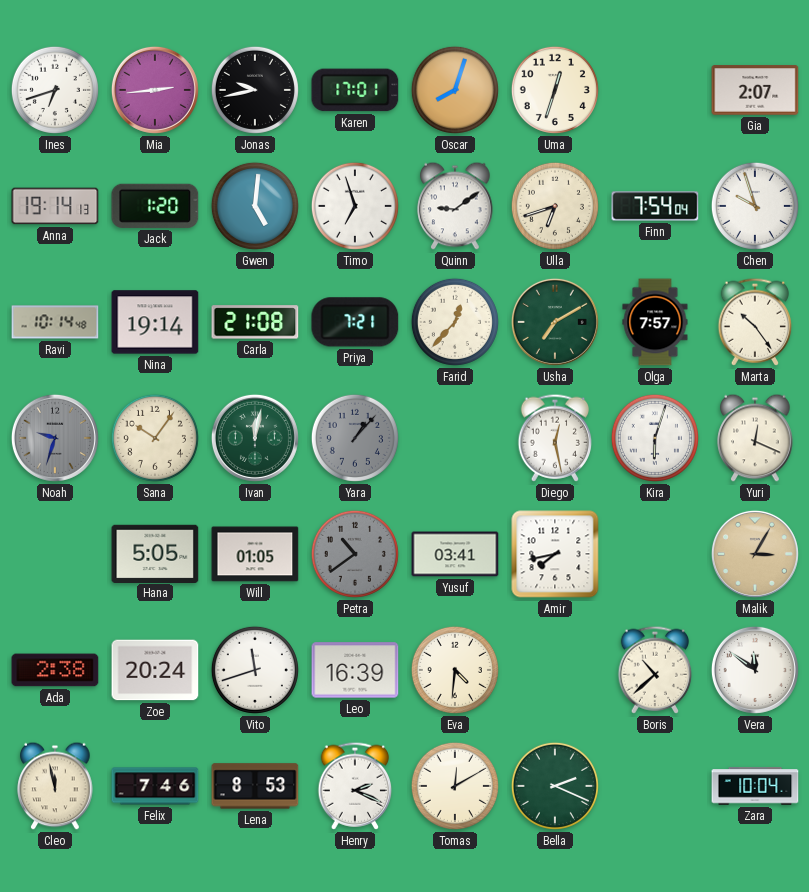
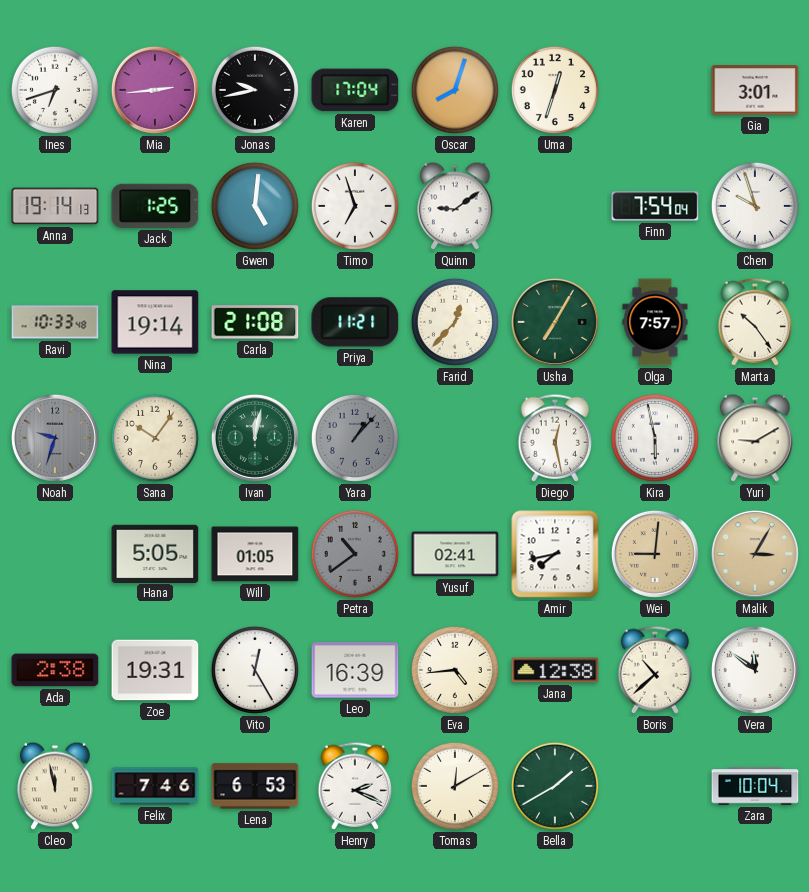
Karen: 17:01 -> 17:04
Gia: 2:07 -> 3:01
Jack: 1:20 -> 1:25
Ulla: 6:42 -> none
Ravi: 10:14 -> 10:33
Priya: 7:21 -> 11:21
Usha: 7:10 -> 7:05
Kira: 6:03 -> 5:58
Yuri: 12:19 -> 9:10
Yusuf: 03:41 -> 02:41
Wei: none -> 9:01
Zoe: 20:24 -> 19:31
Vito: 11:42 -> 12:25
Eva: 4:31 -> 4:44
Jana: none -> 12:38
Lena: 8:53 -> 6:53
Bella: 2:19 -> 1:40
